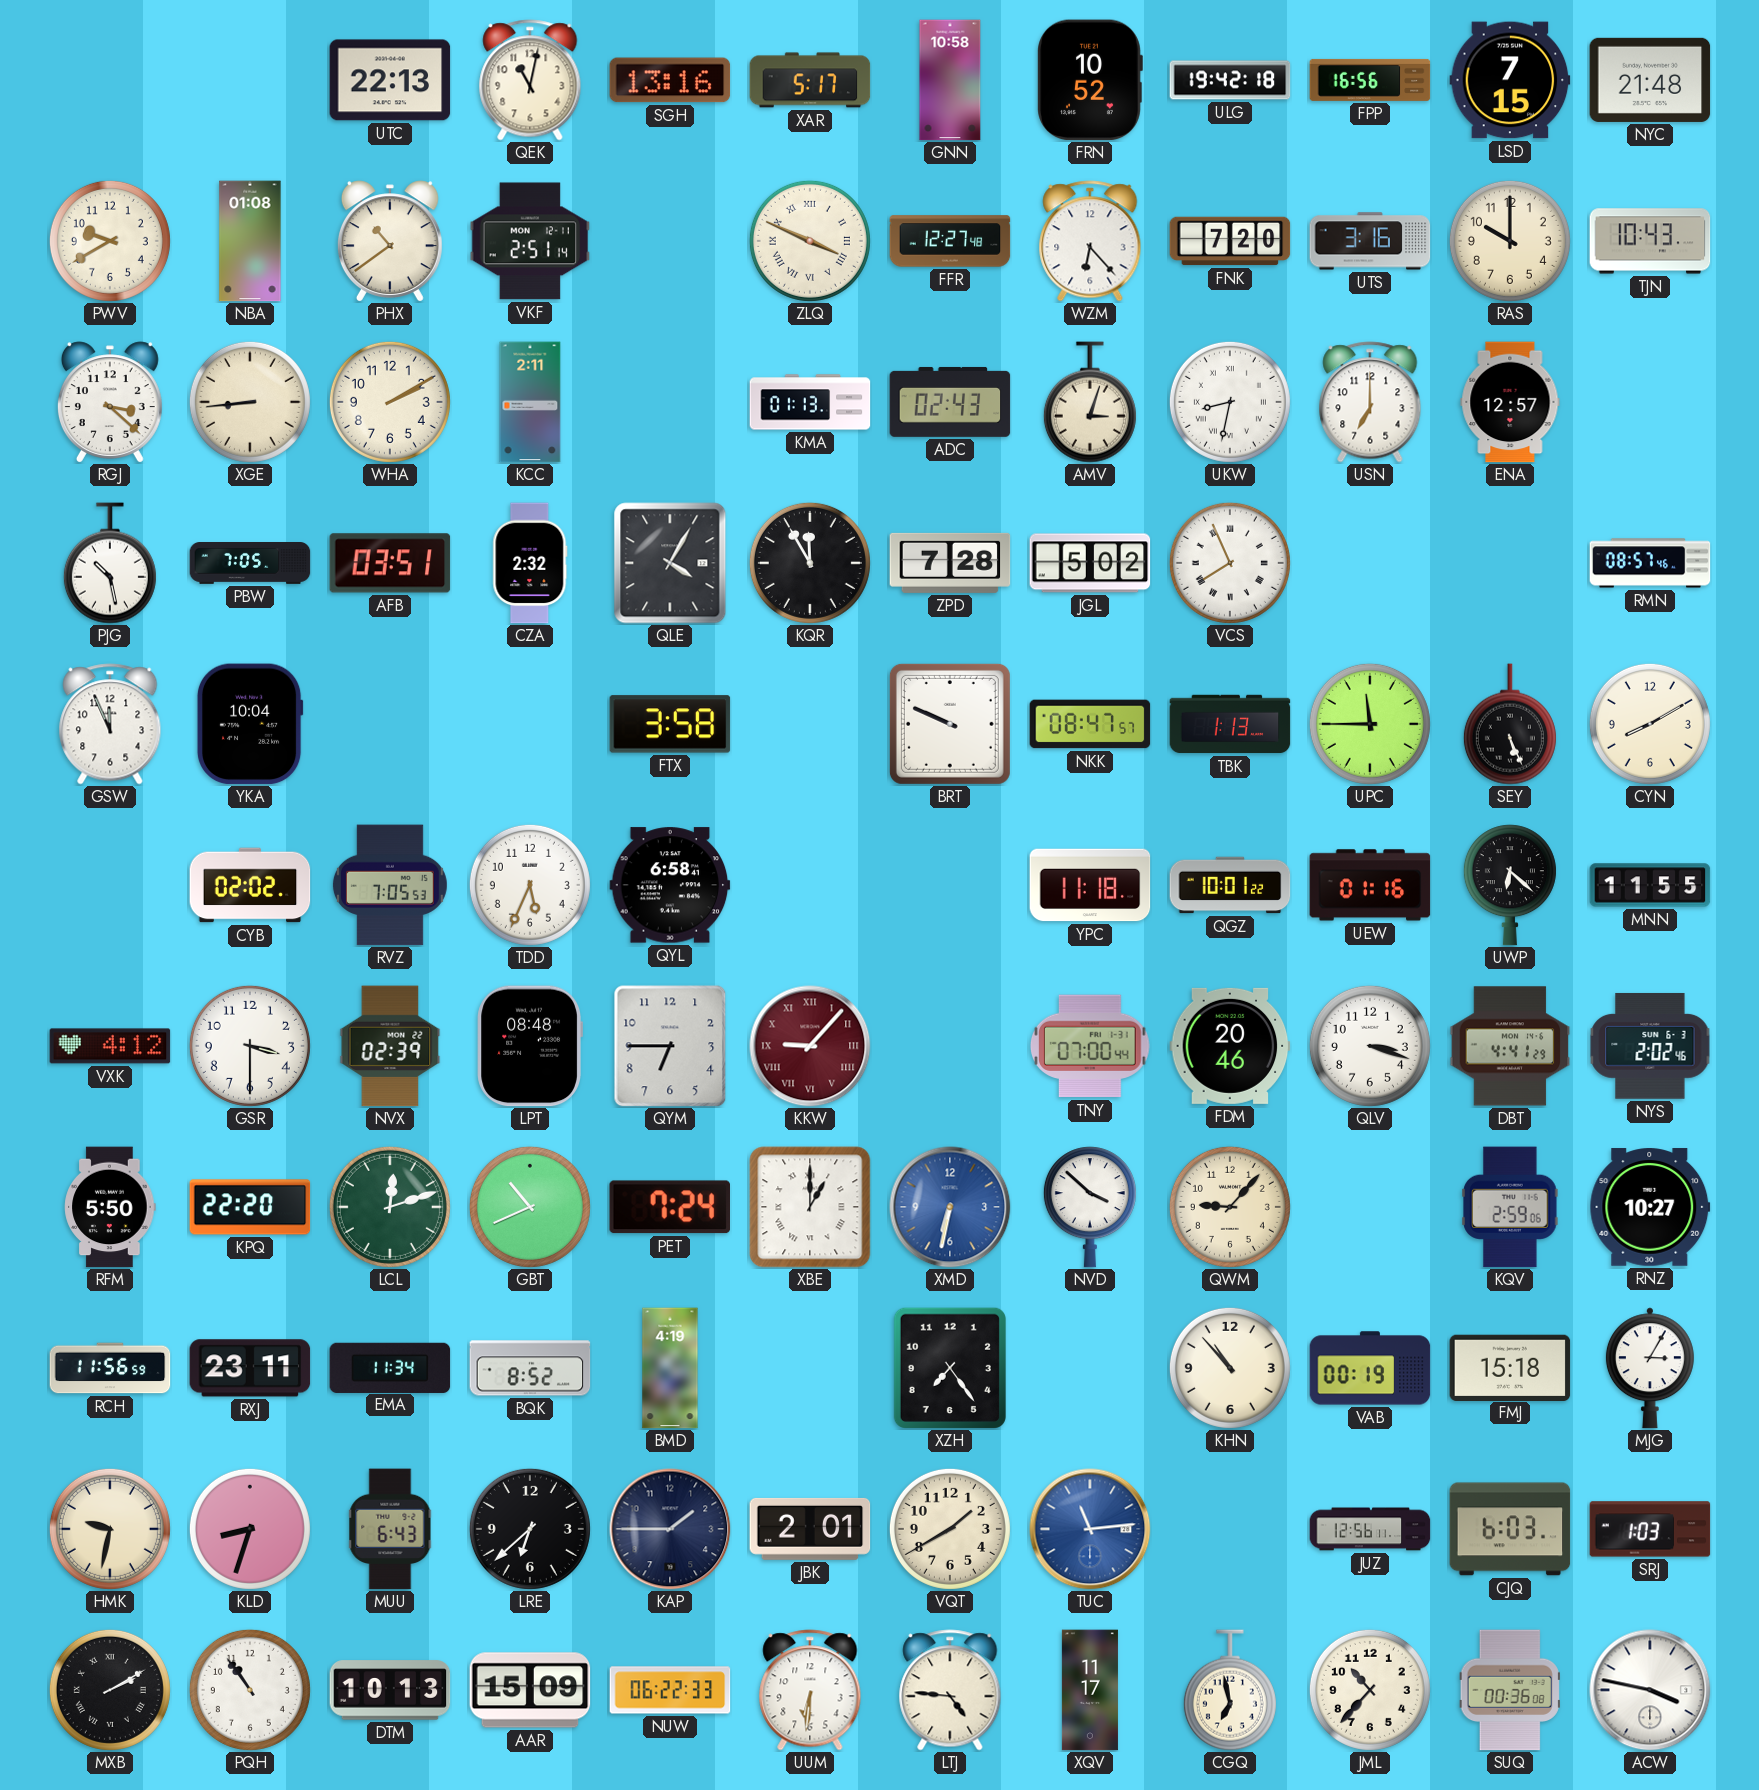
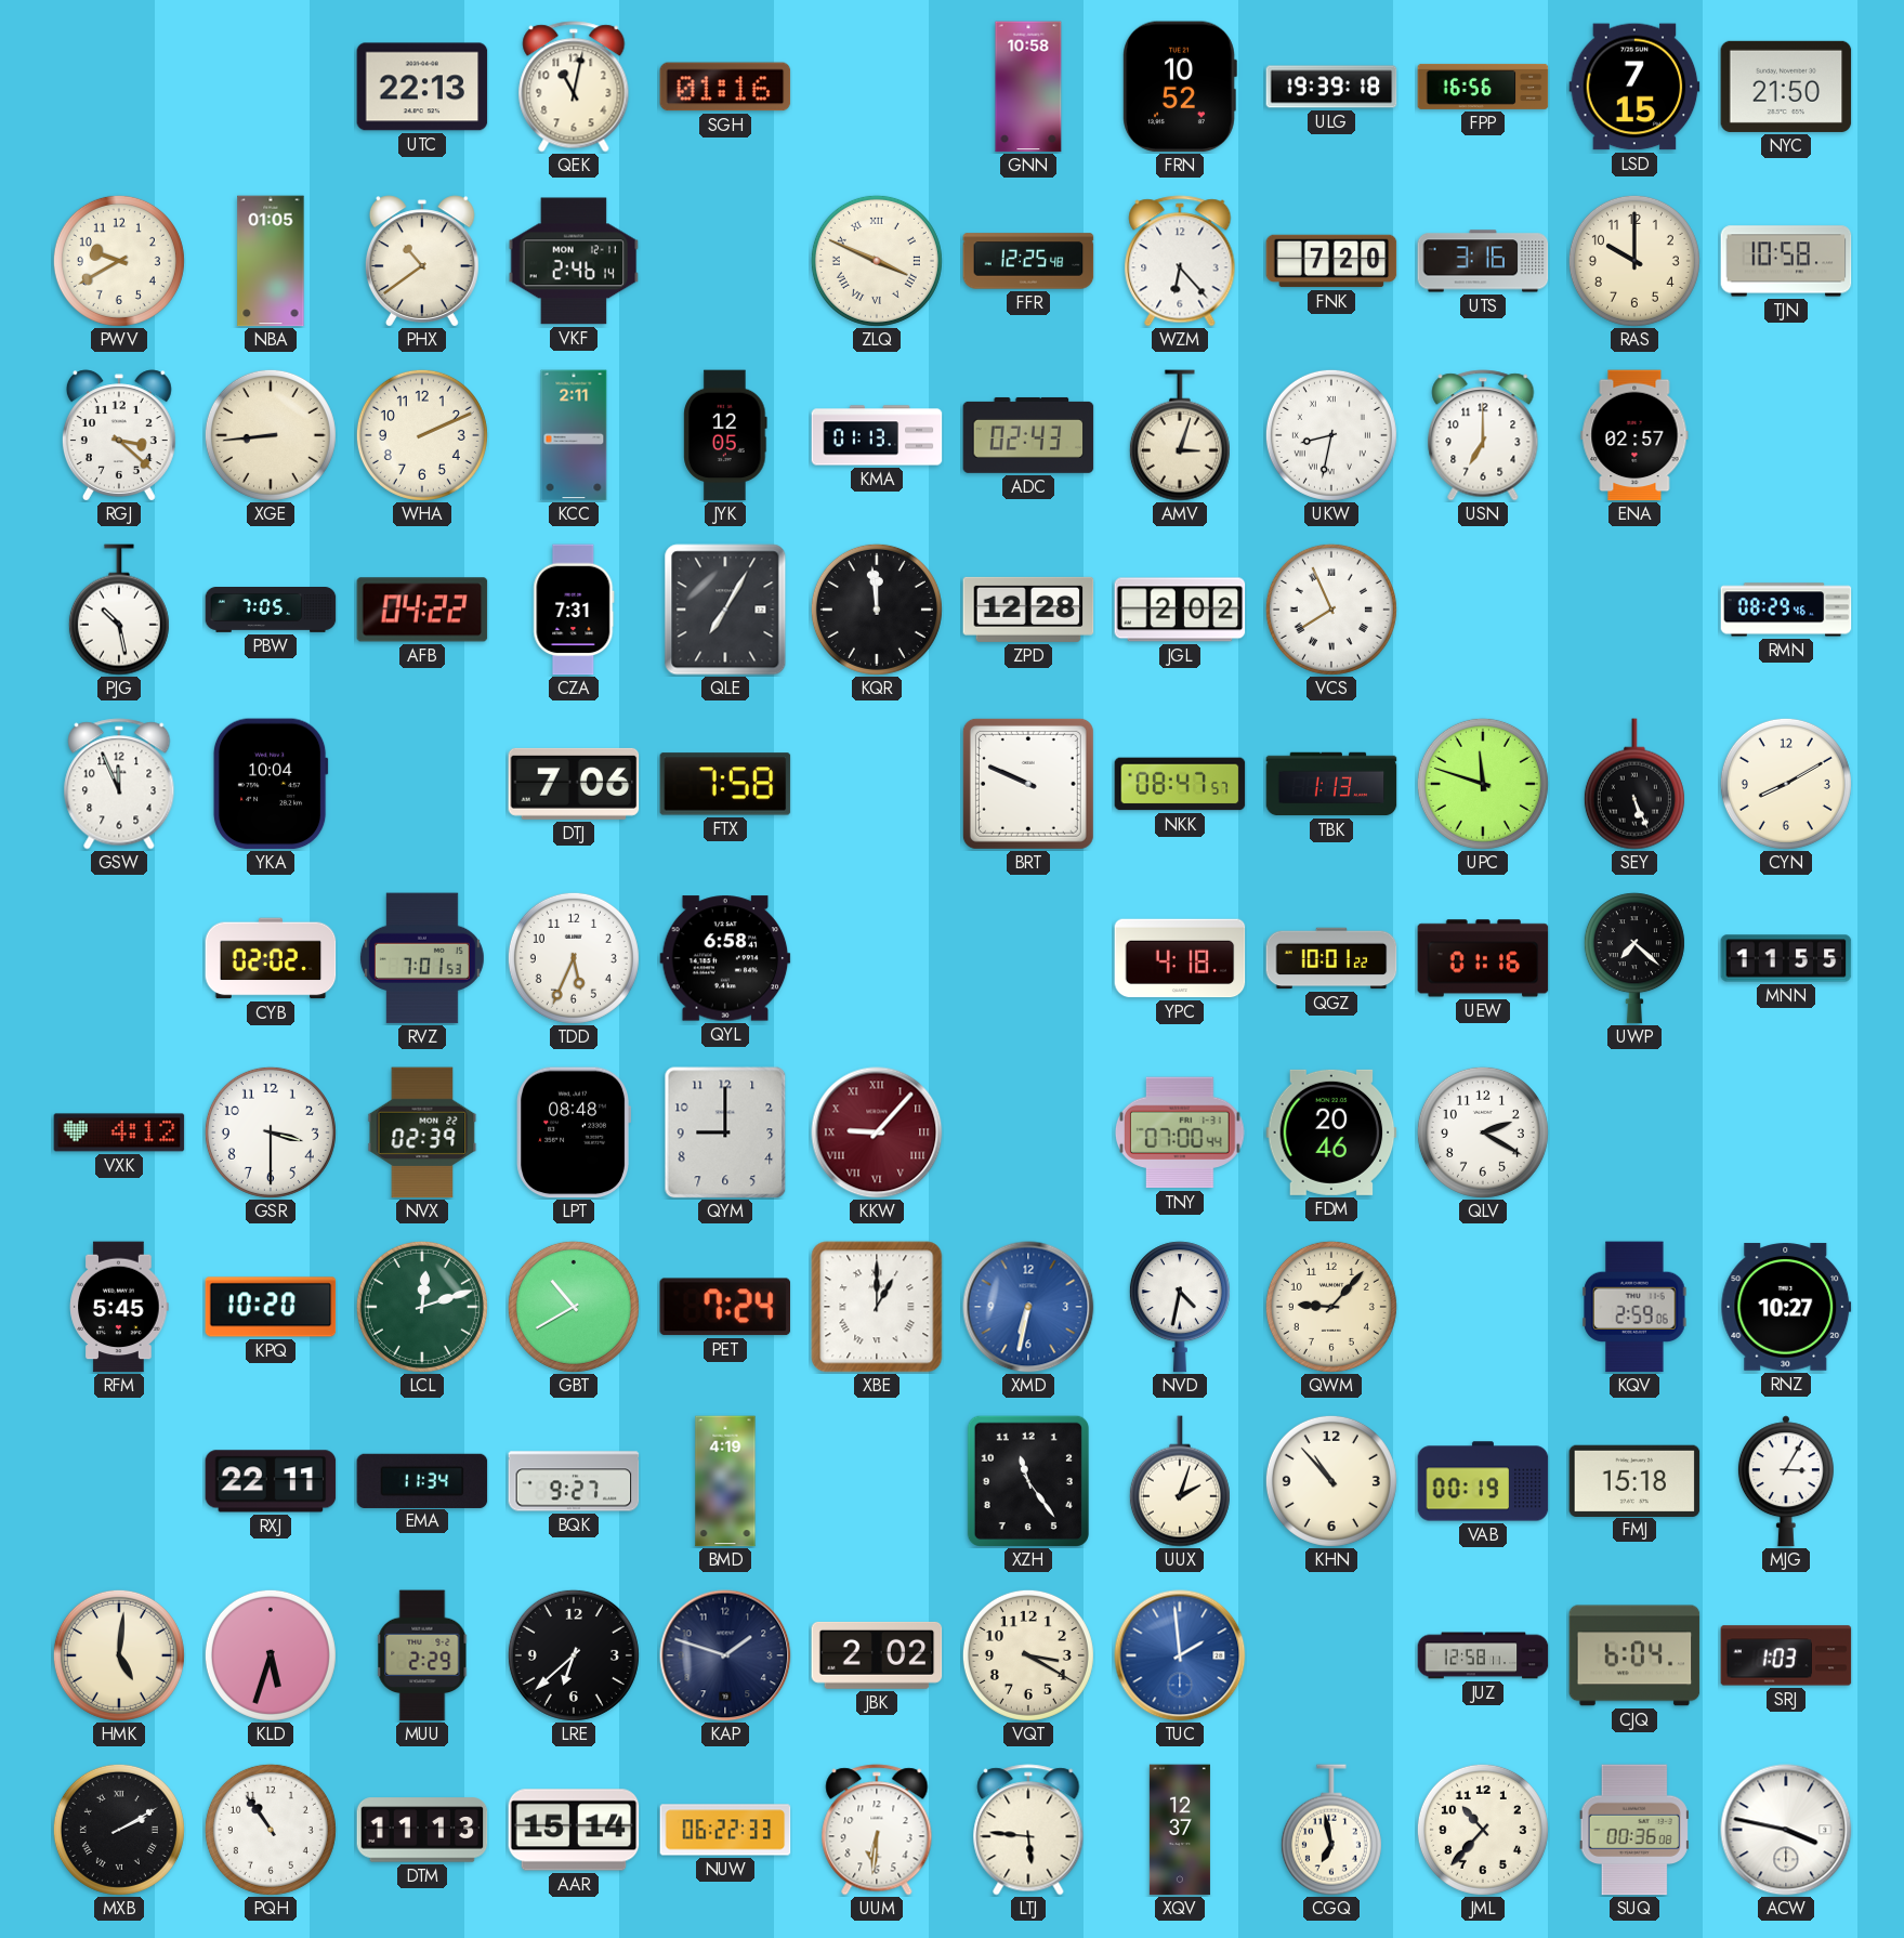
SGH: 13:16 -> 01:16
XAR: 5:17 -> none
ULG: 19:42 -> 19:39
NYC: 21:48 -> 21:50
NBA: 01:08 -> 01:05
VKF: 2:51 -> 2:46
FFR: 12:27 -> 12:25
TJN: 10:43 -> 10:58
WHA: 2:10 -> 2:11
JYK: none -> 12:05
ENA: 12:57 -> 02:57
AFB: 03:51 -> 04:22
CZA: 2:32 -> 7:31
QLE: 4:05 -> 7:05
KQR: 11:55 -> 11:59
ZPD: 7:28 -> 12:28
JGL: 5:02 -> 2:02
RMN: 08:57 -> 08:29
DTJ: none -> 7:06
FTX: 3:58 -> 7:58
UPC: 11:45 -> 11:48
RVZ: 7:05 -> 7:01
YPC: 11:18 -> 4:18
UWP: 6:22 -> 7:22
QYM: 6:45 -> 9:00
QLV: 3:18 -> 2:20
DBT: 4:41 -> none
NYS: 2:02 -> none
RFM: 5:50 -> 5:45
KPQ: 22:20 -> 10:20
GBT: 10:41 -> 10:40
NVD: 3:52 -> 4:32
RCH: 11:56 -> none
RXJ: 23:11 -> 22:11
BQK: 8:52 -> 9:27
XZH: 7:24 -> 11:24
UUX: none -> 2:03
HMK: 9:32 -> 5:01
KLD: 8:33 -> 5:33
MUU: 6:43 -> 2:29
KAP: 1:45 -> 1:48
JBK: 2:01 -> 2:02
VQT: 1:40 -> 3:20
TUC: 11:14 -> 1:59
JUZ: 12:56 -> 12:58
CJQ: 6:03 -> 6:04
DTM: 10:13 -> 11:13
AAR: 15:09 -> 15:14
LTJ: 4:46 -> 5:46
XQV: 11:17 -> 12:37
